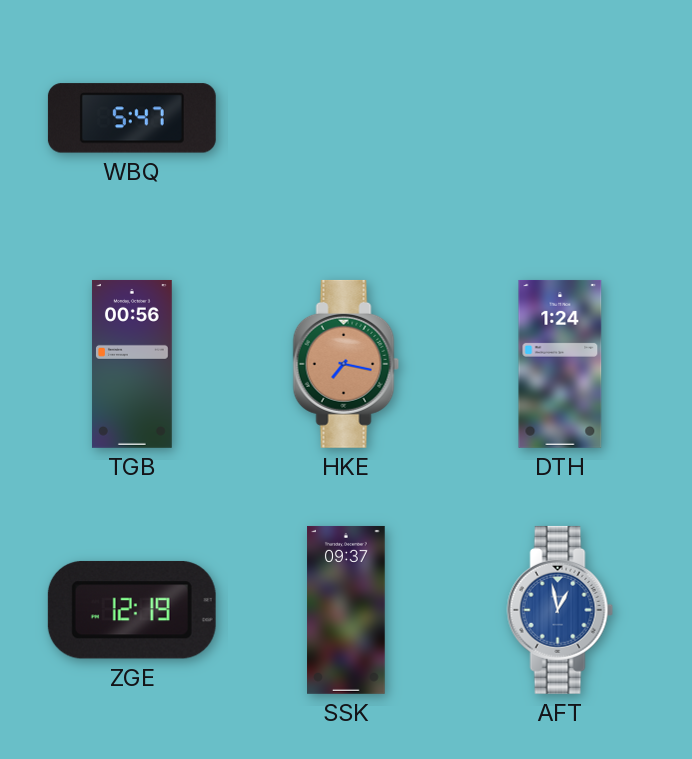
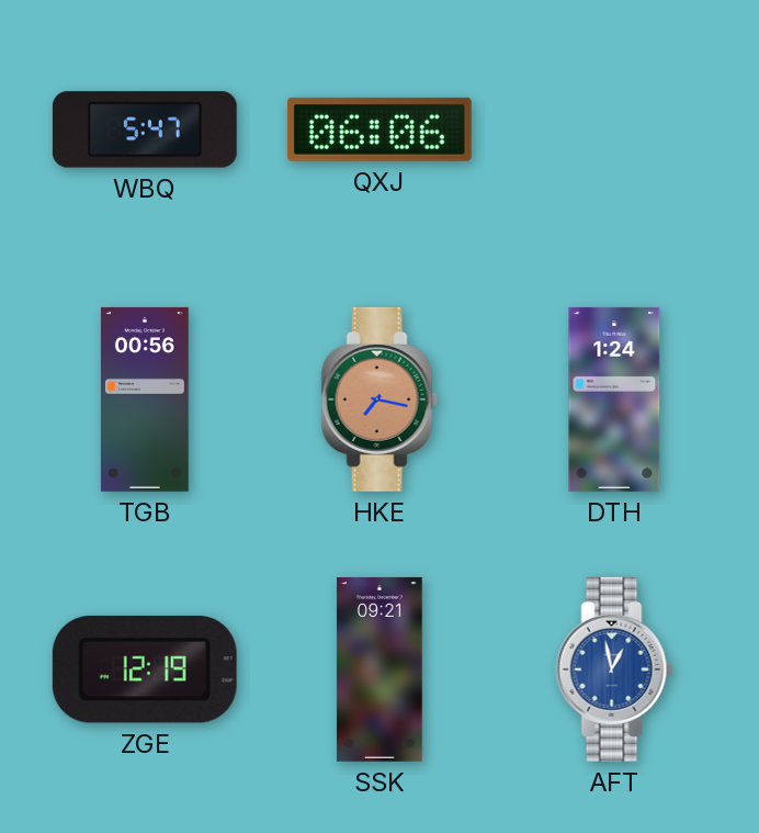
QXJ: none -> 06:06
SSK: 09:37 -> 09:21
